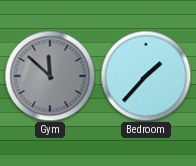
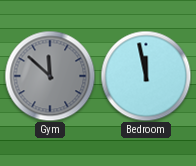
Bedroom: 1:37 -> 11:58
